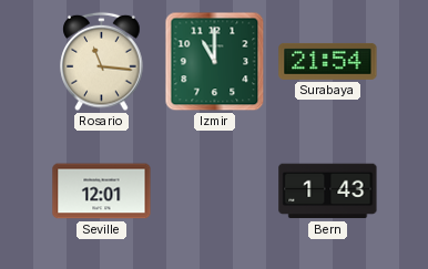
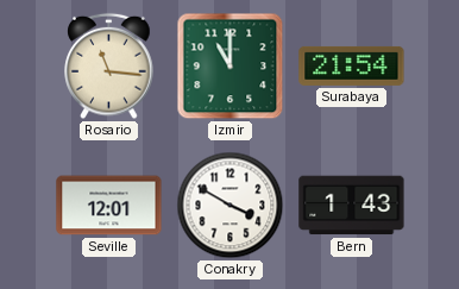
Conakry: none -> 3:50
